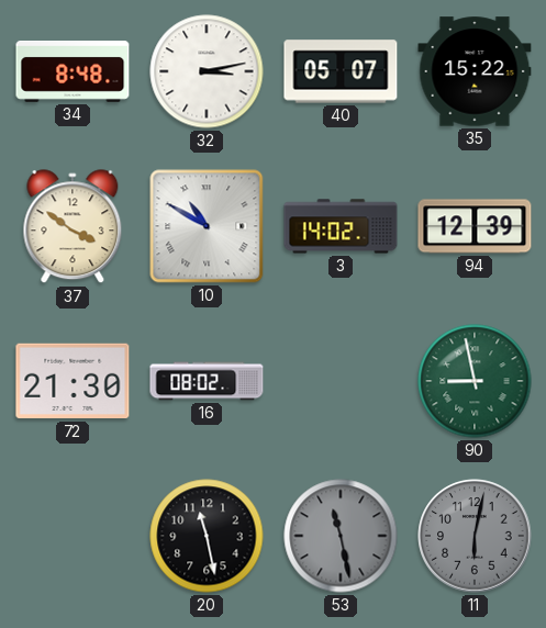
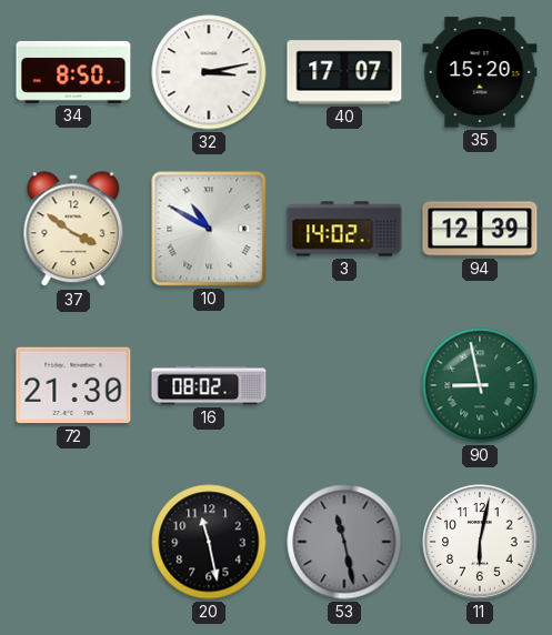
34: 8:48 -> 8:50
40: 05:07 -> 17:07
35: 15:22 -> 15:20
11 dial: grey -> white
